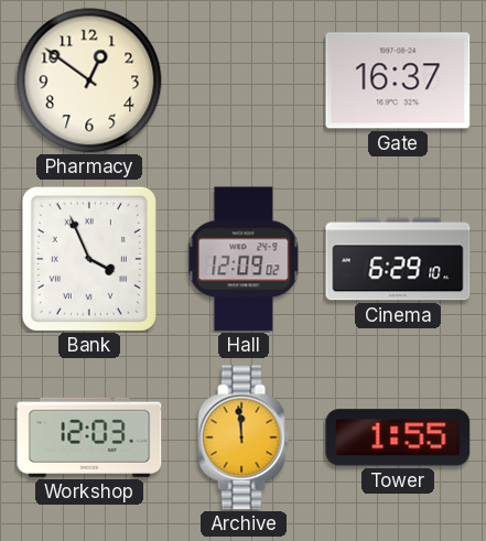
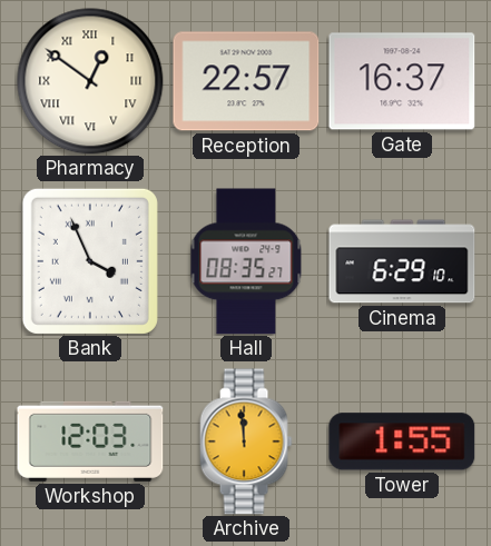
Pharmacy numerals: Arabic -> Roman
Reception: none -> 22:57
Hall: 12:09 -> 08:35
